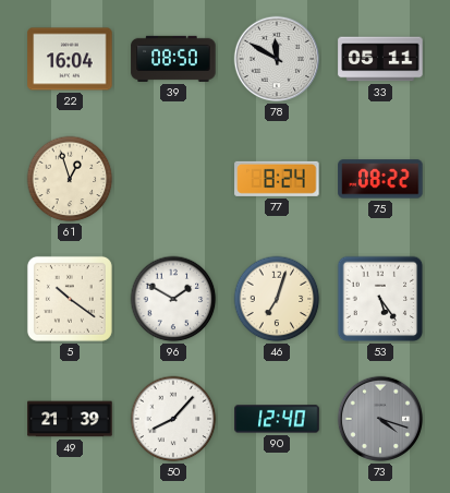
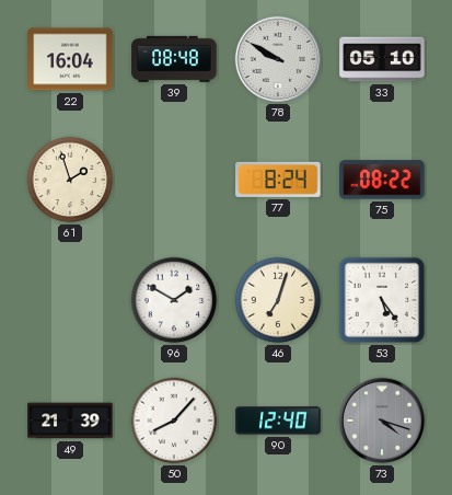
39: 08:50 -> 08:48
78: 11:50 -> 9:50
33: 05:11 -> 05:10
61: 12:57 -> 1:57
5: 10:21 -> none
